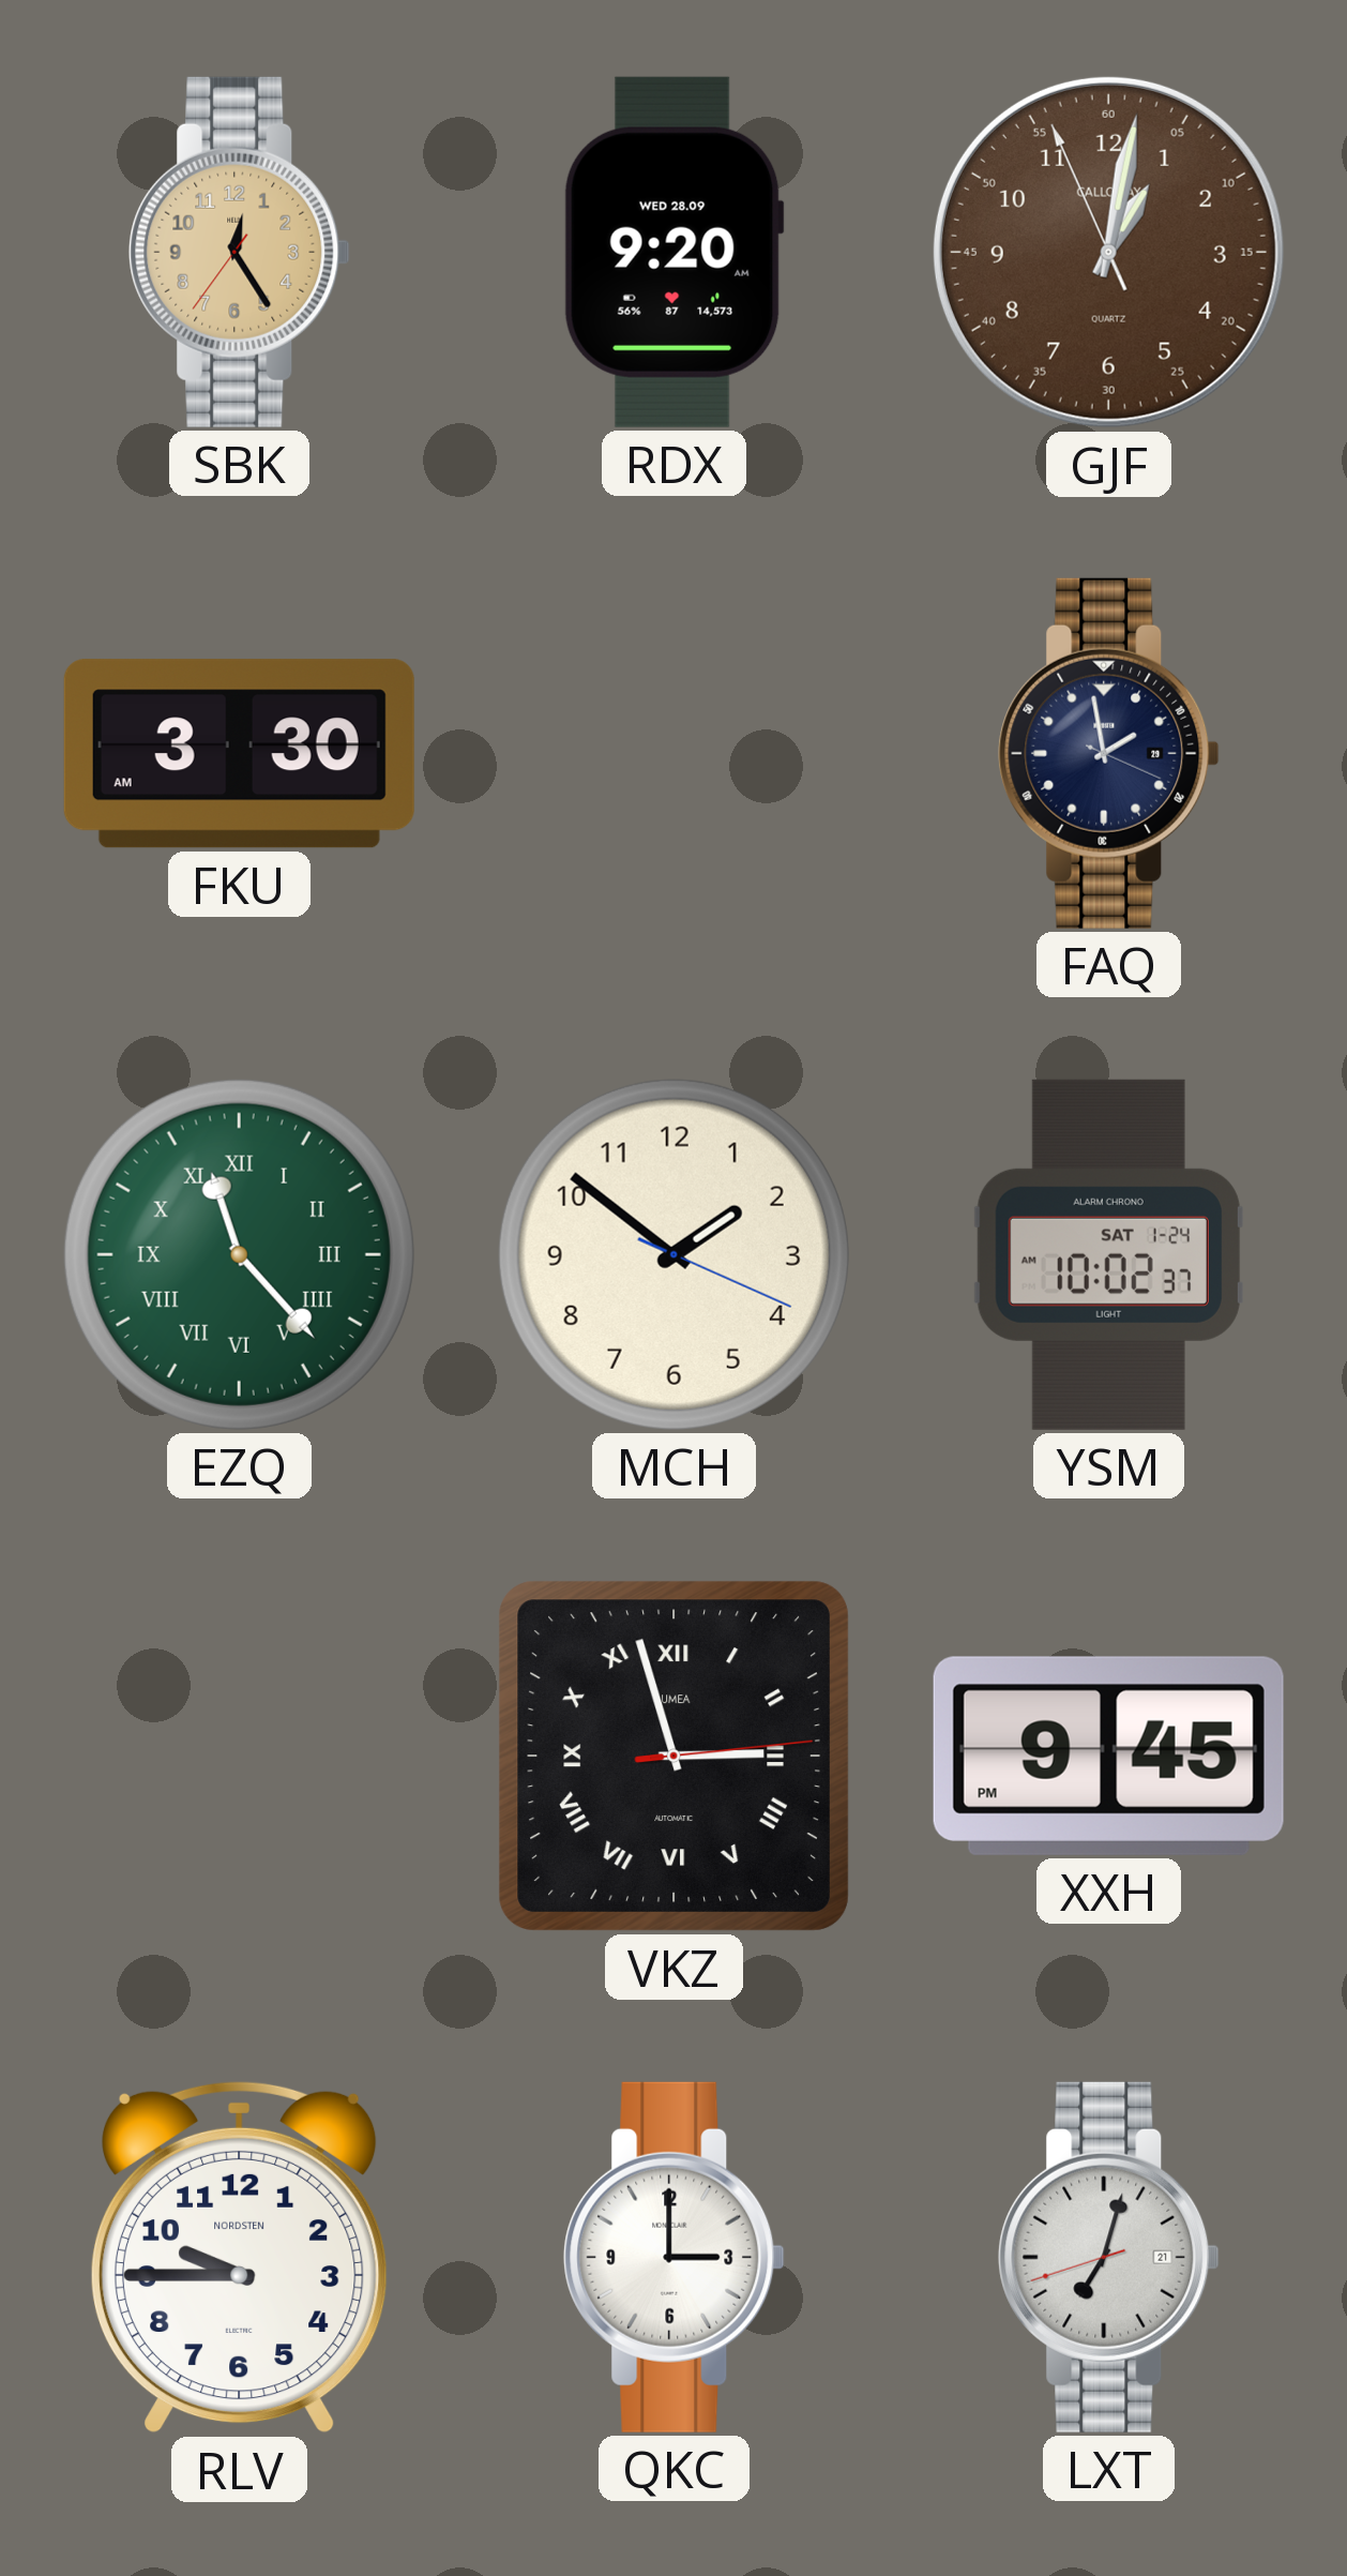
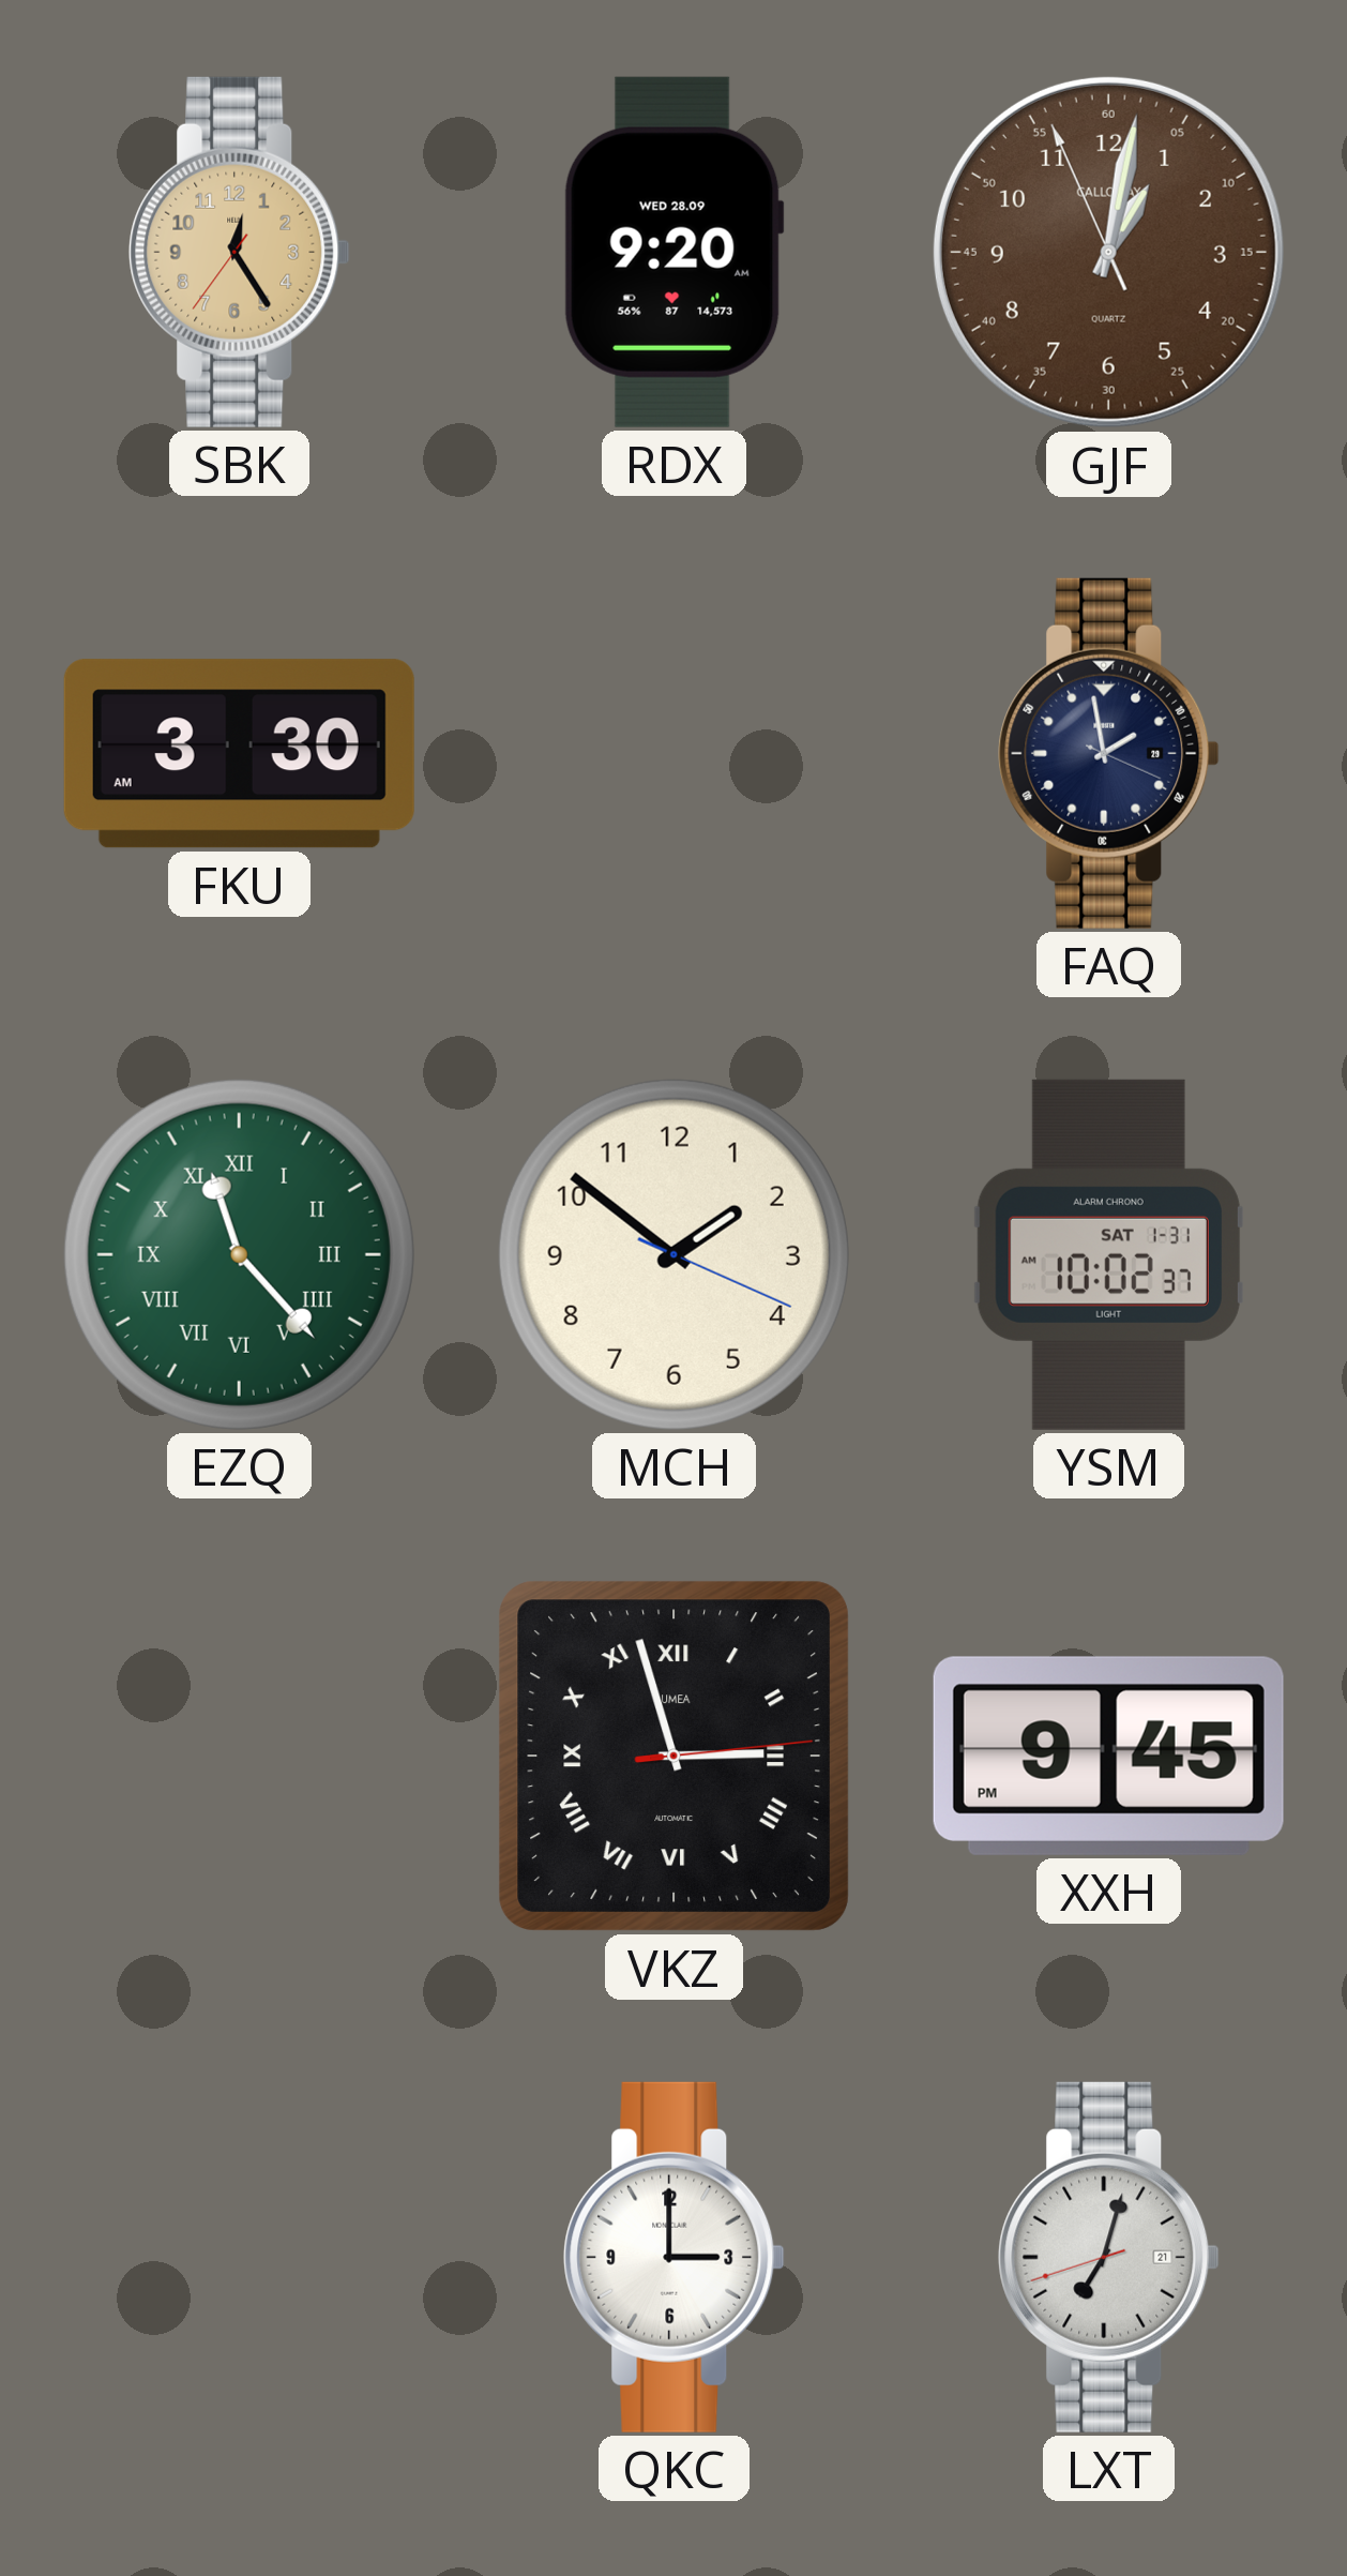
YSM date: SAT 1-24 -> SAT 1-31
RLV: 9:45 -> none
